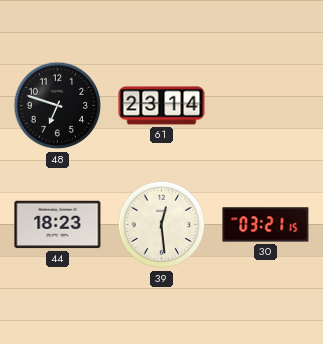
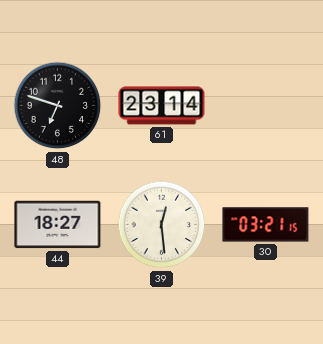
44: 18:23 -> 18:27
